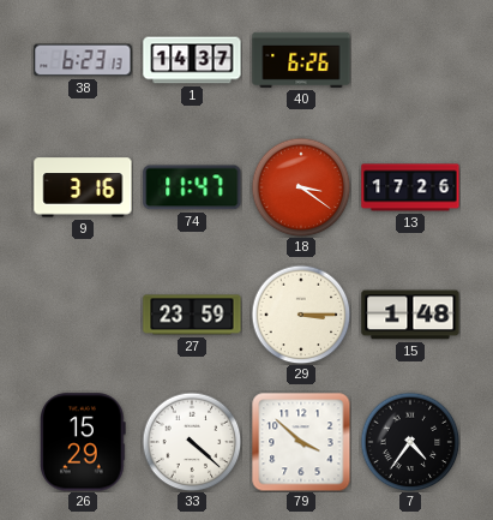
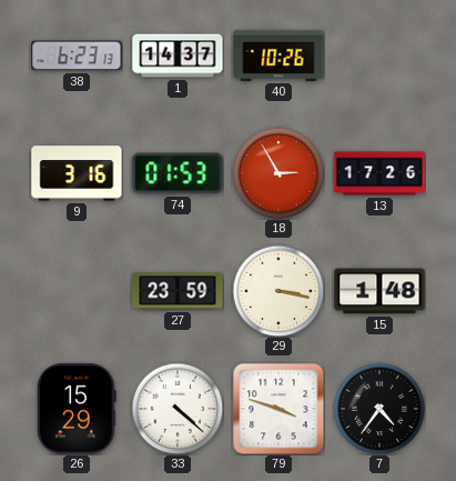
40: 6:26 -> 10:26
74: 11:47 -> 01:53
18: 3:21 -> 2:55
29: 3:15 -> 3:17
79: 3:52 -> 3:48
